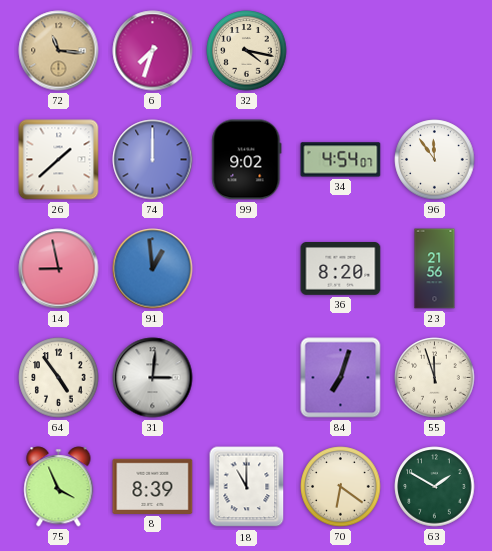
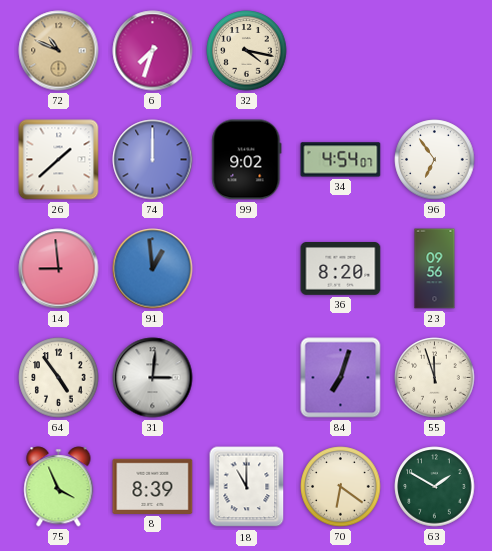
72: 11:16 -> 10:49
96: 11:54 -> 6:54
14: 8:58 -> 8:59
23: 21:56 -> 09:56
